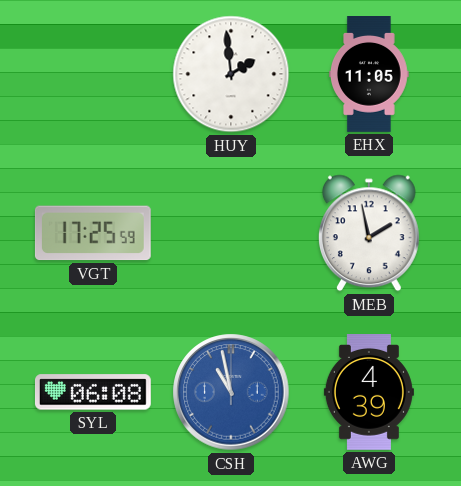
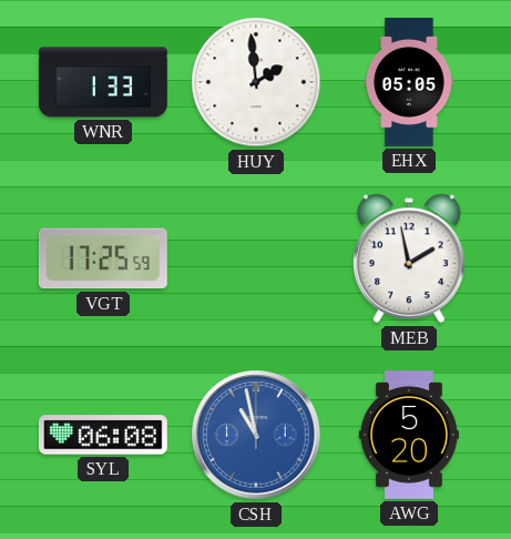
WNR: none -> 1:33
EHX: 11:05 -> 05:05
AWG: 4:39 -> 5:20
